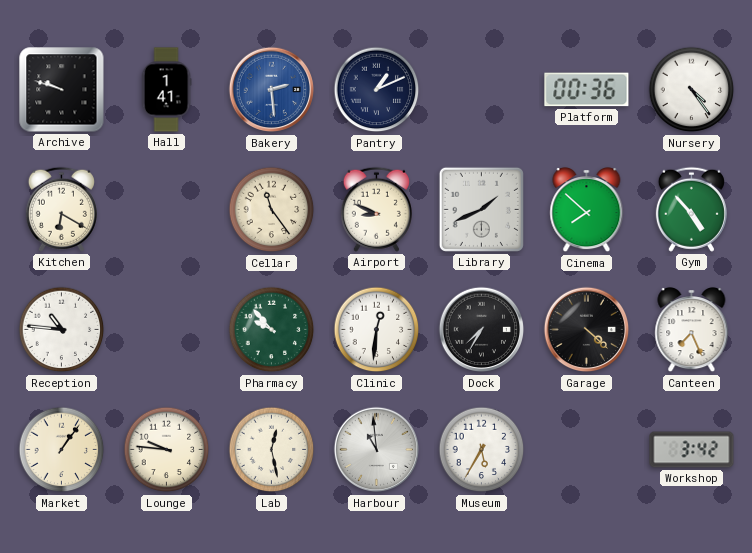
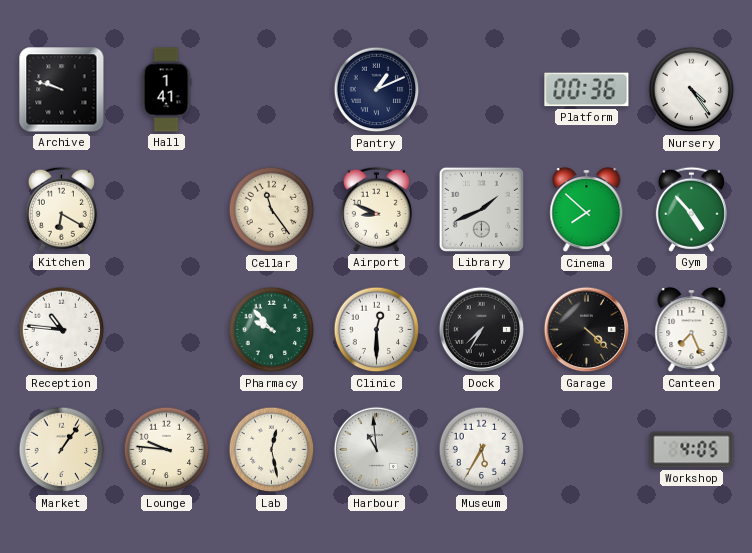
Bakery: 2:29 -> none
Clinic: 12:31 -> 12:30
Workshop: 3:42 -> 4:05
